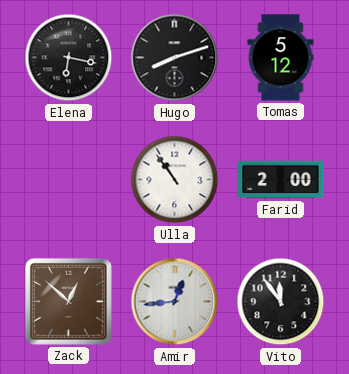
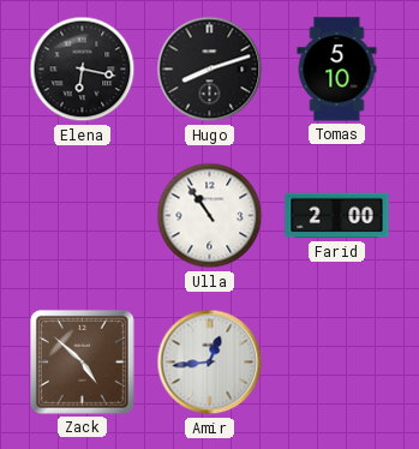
Tomas: 5:12 -> 5:10
Zack: 12:52 -> 4:52
Vito: 11:54 -> none
